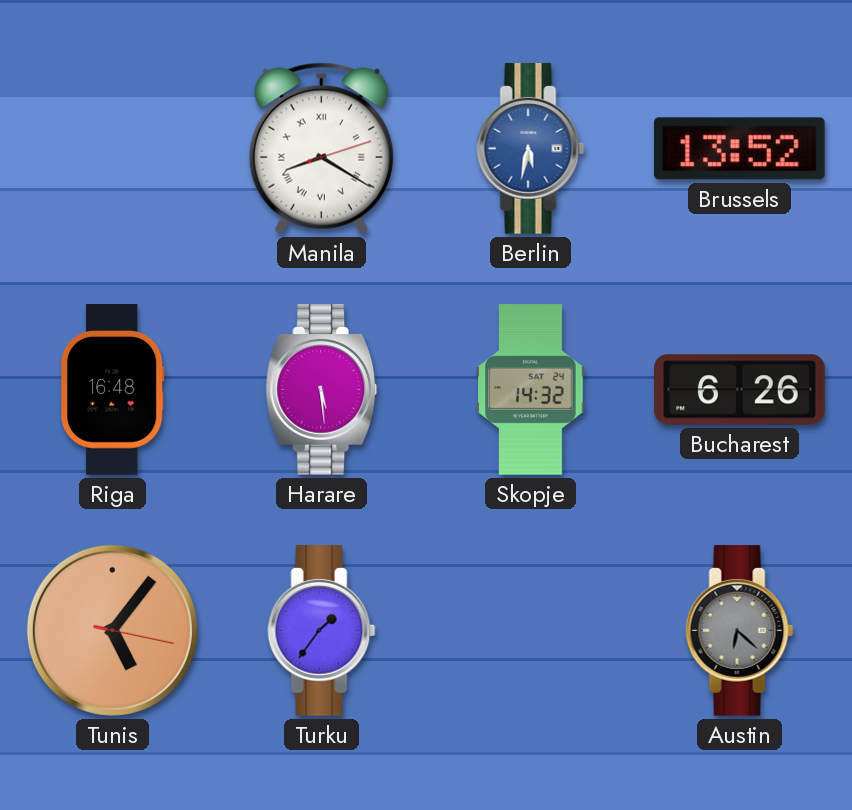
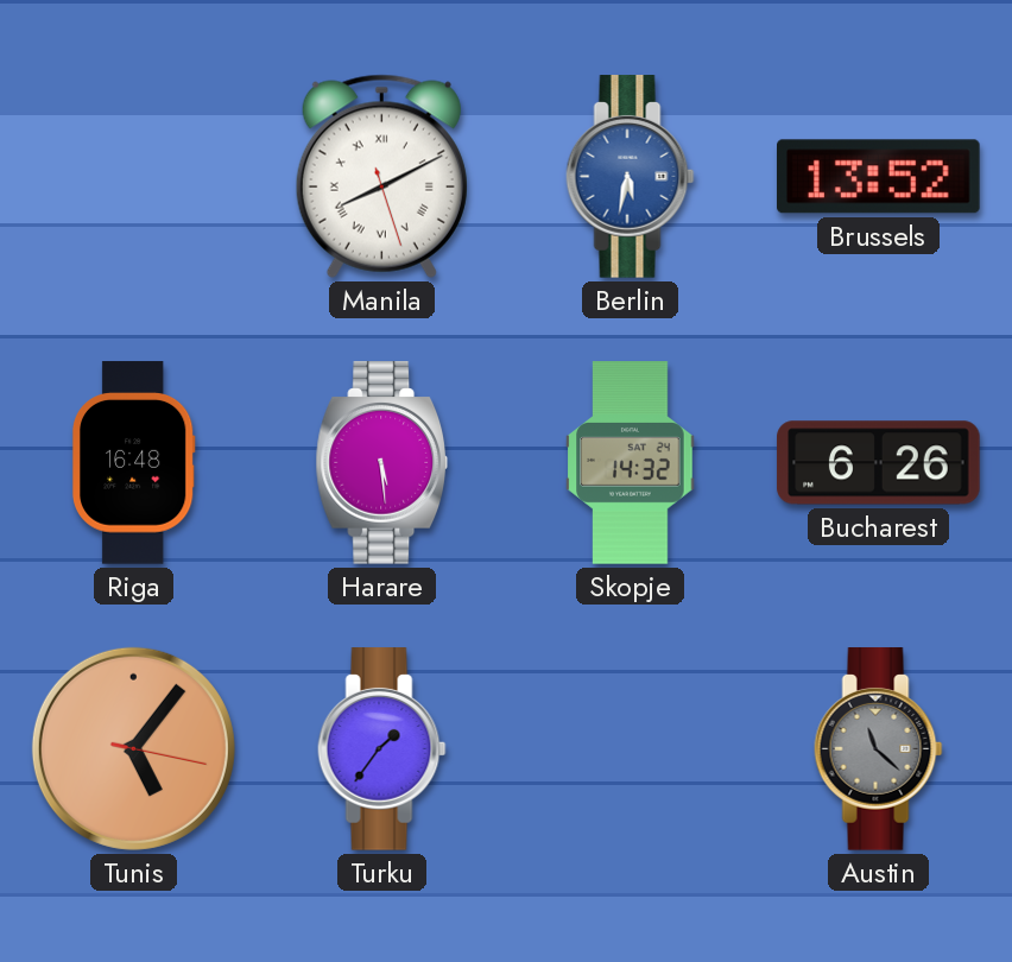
Manila: 8:20 -> 8:10
Austin: 6:22 -> 11:22
